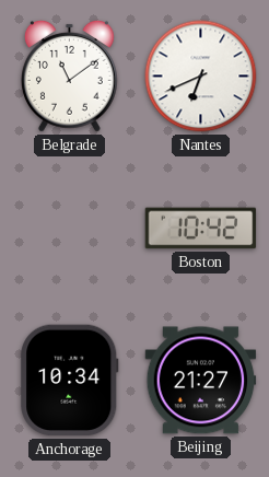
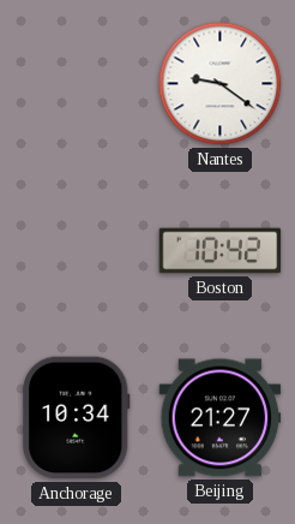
Belgrade: 11:09 -> none
Nantes: 6:41 -> 9:21
